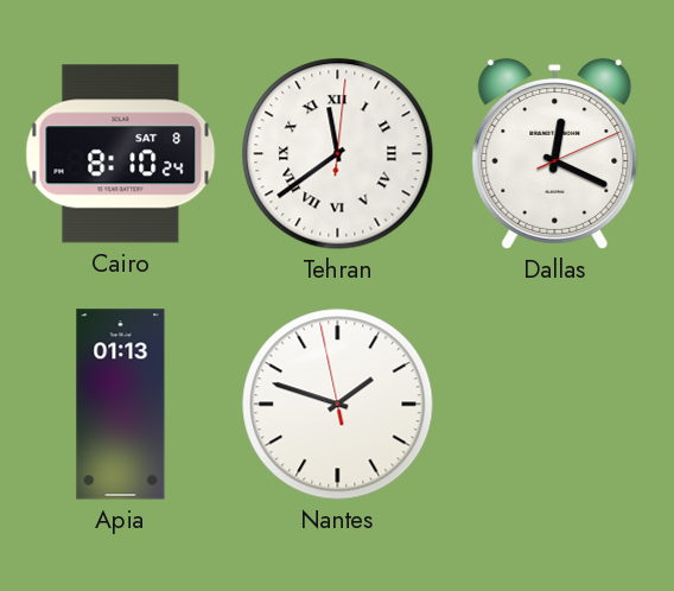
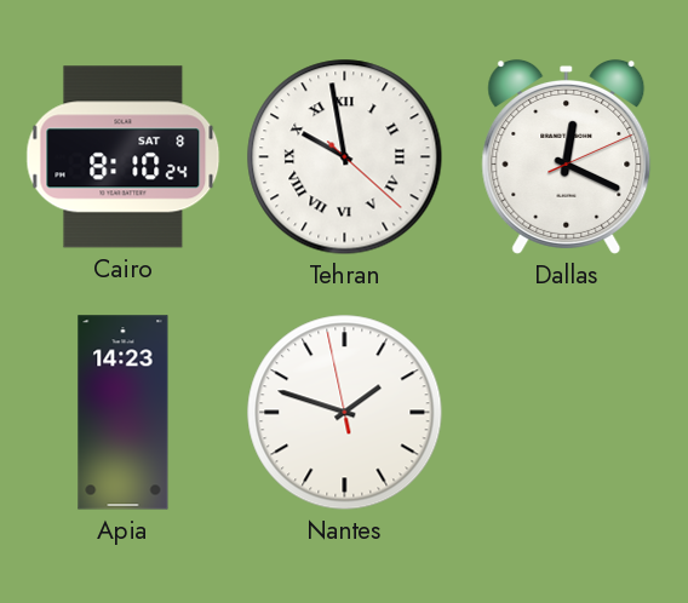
Tehran: 11:39 -> 9:58
Apia: 01:13 -> 14:23
